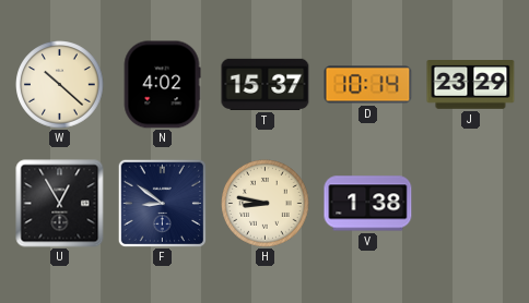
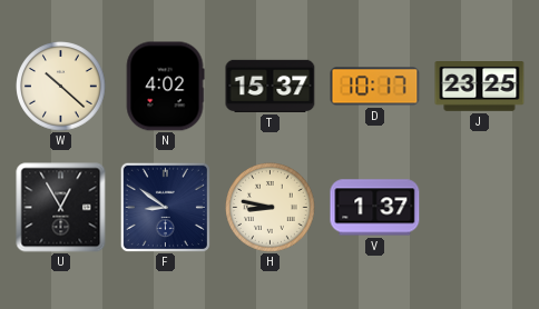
D: 10:14 -> 10:17
J: 23:29 -> 23:25
V: 1:38 -> 1:37
